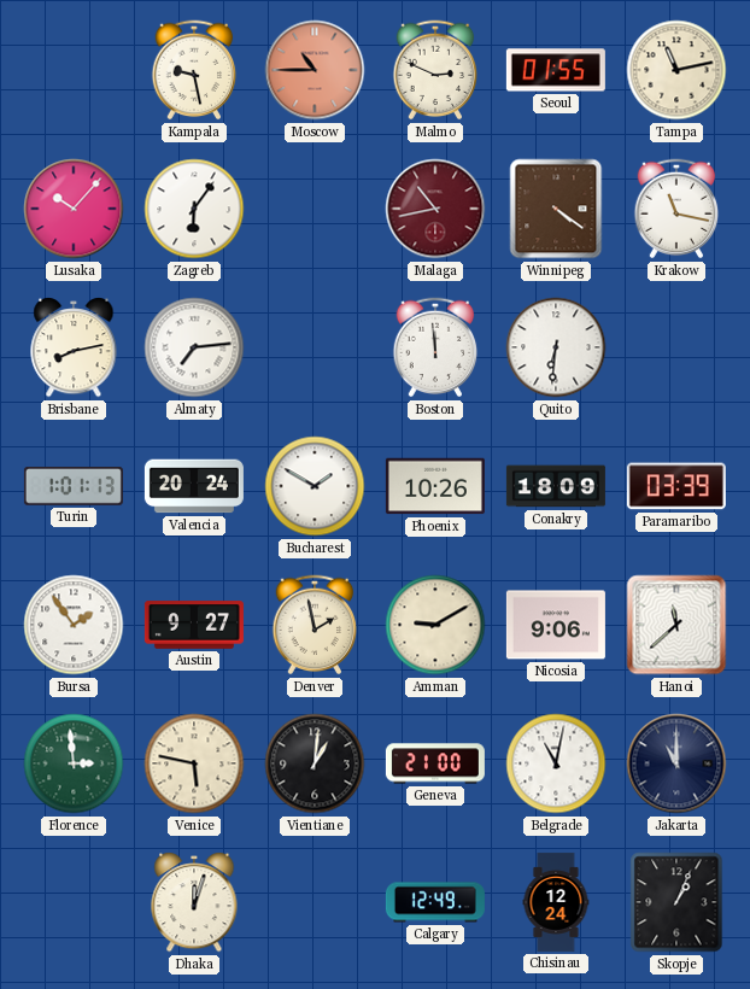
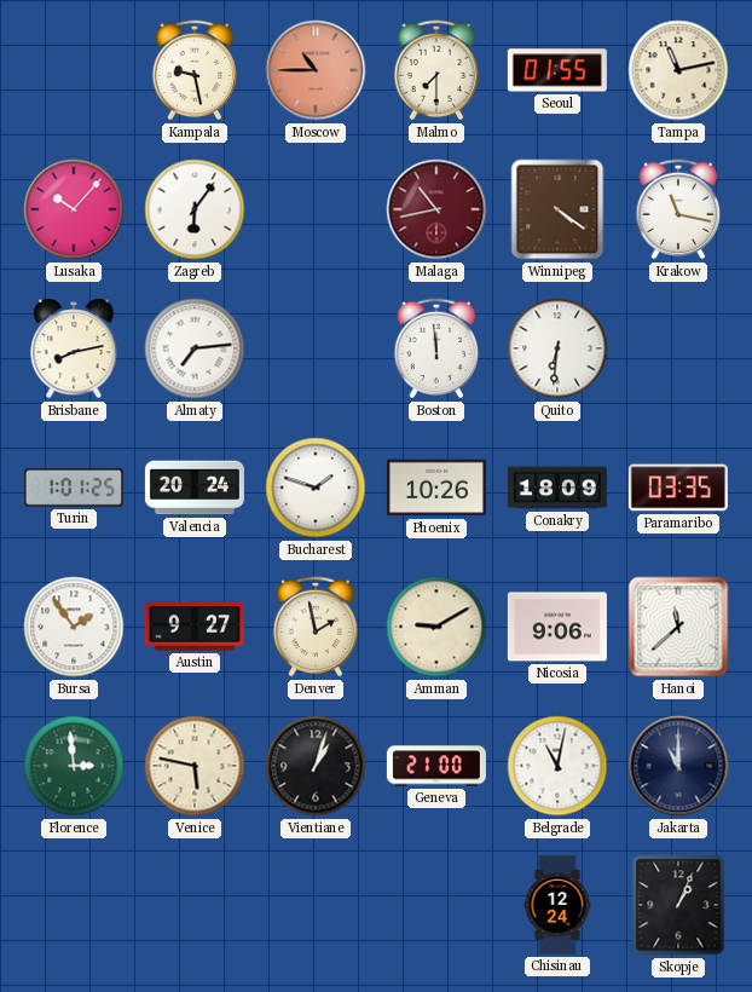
Malmo: 2:49 -> 7:30
Turin: 1:01:13 -> 1:01:25
Bucharest: 1:50 -> 1:48
Paramaribo: 03:39 -> 03:35
Vientiane: 1:01 -> 1:03
Dhaka: 12:03 -> none
Calgary: 12:49 -> none
